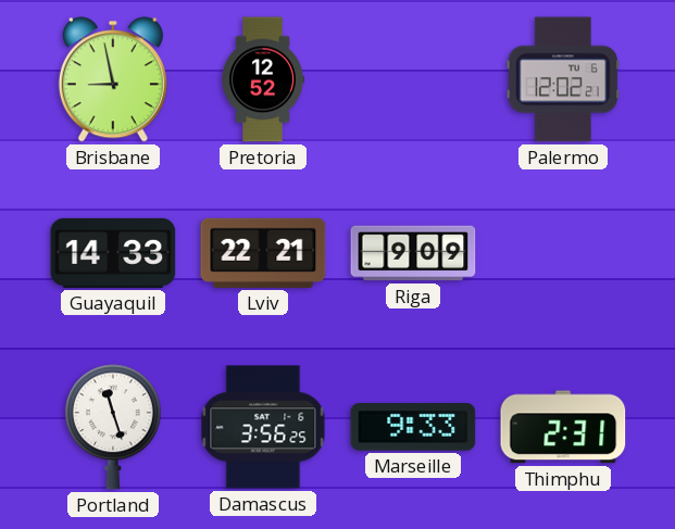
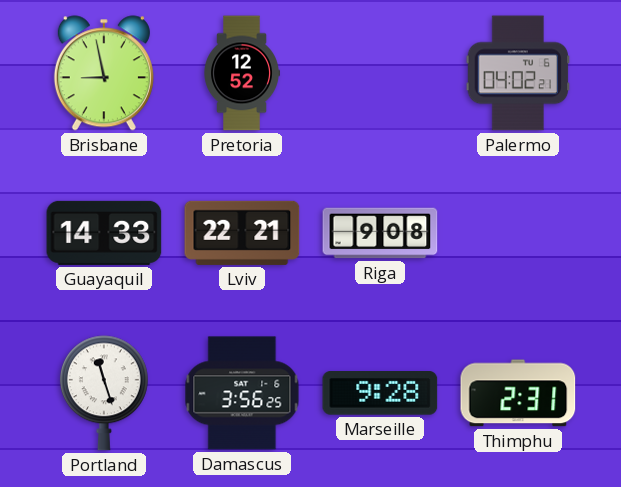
Palermo: 12:02 -> 04:02
Riga: 9:09 -> 9:08
Marseille: 9:33 -> 9:28
